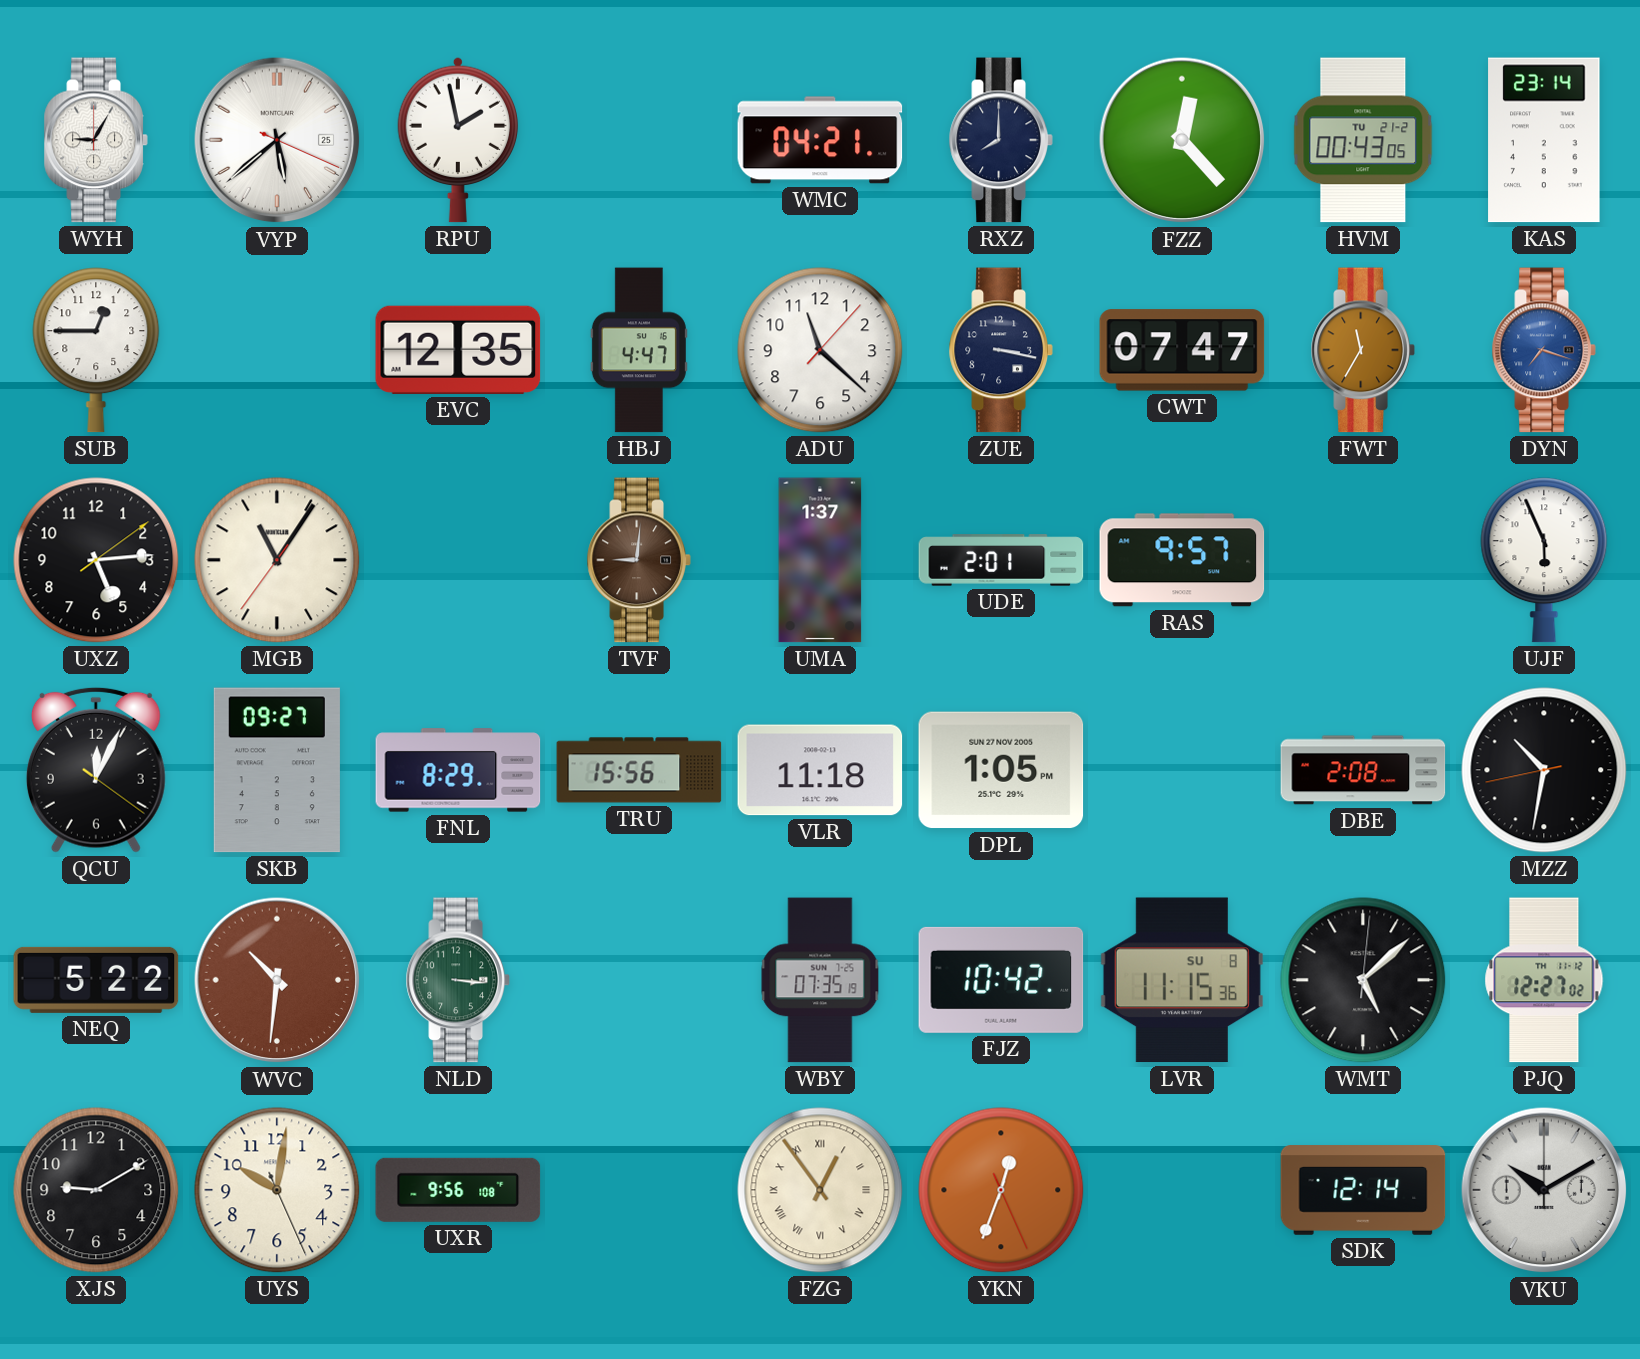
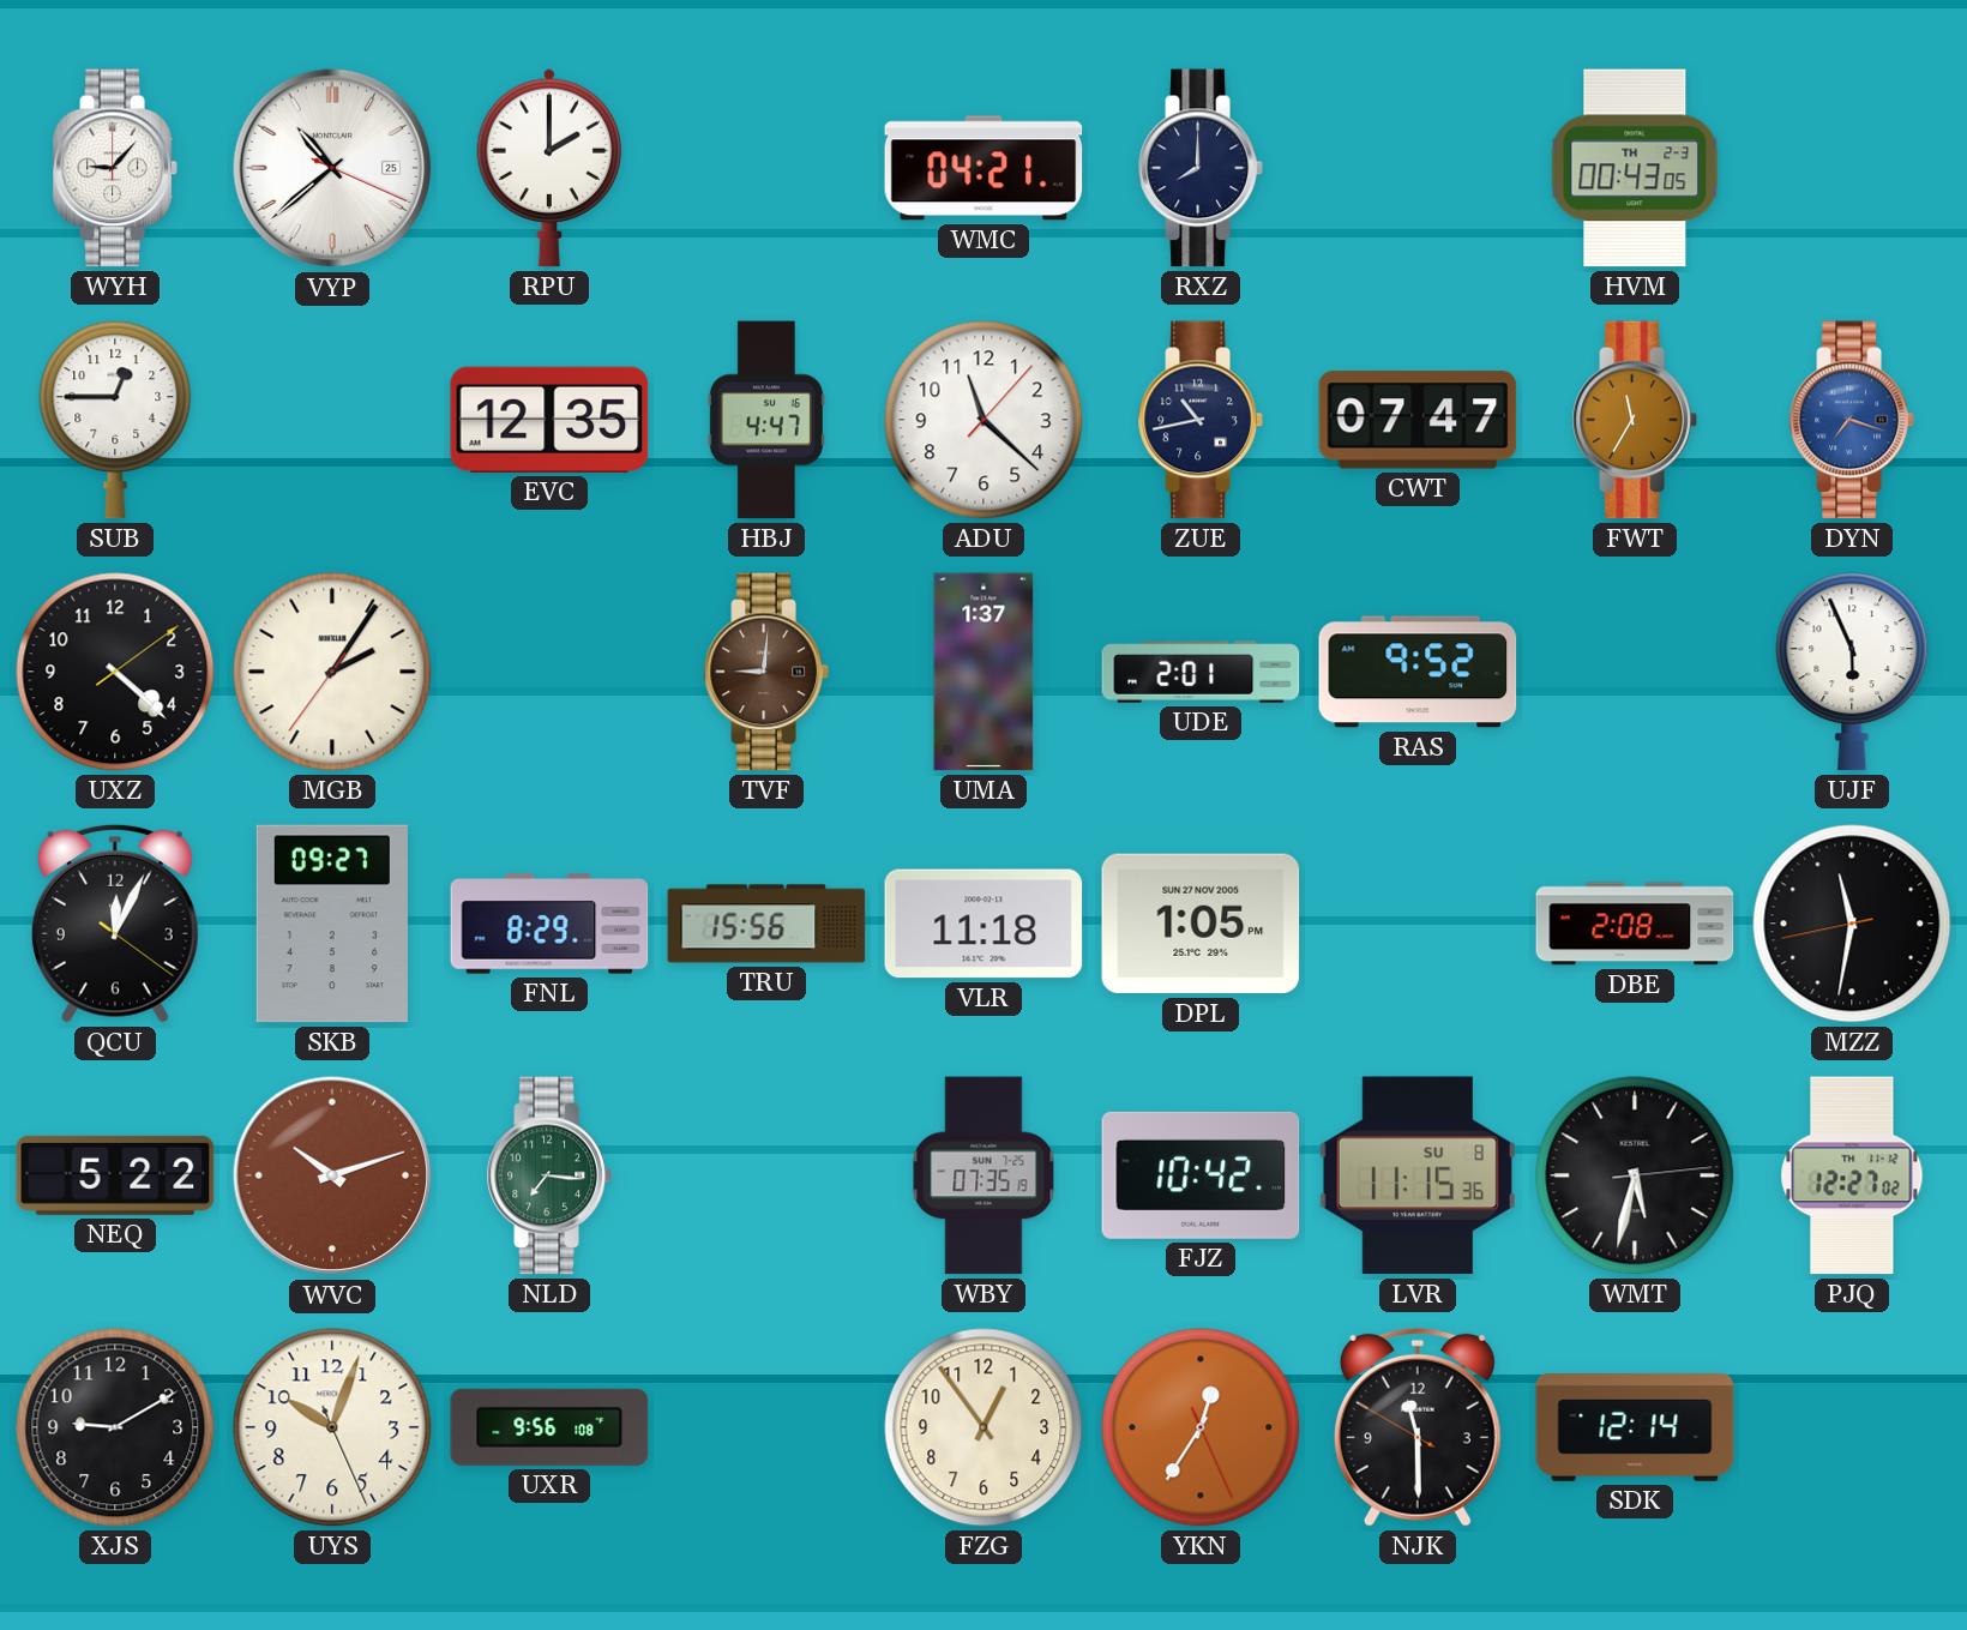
WYH: 9:05 -> 9:07
VYP: 5:38 -> 10:38
RPU: 1:58 -> 2:00
FZZ: 12:23 -> none
HVM date: TU 21-2 -> TH 2-3
KAS: 23:14 -> none
ZUE: 3:17 -> 10:43
UXZ: 5:14 -> 4:22
MGB: 11:05 -> 2:05
RAS: 9:57 -> 9:52
MZZ: 10:31 -> 11:31
WVC: 10:31 -> 10:12
NLD: 3:16 -> 7:16
WMT: 5:08 -> 5:32
UYS: 10:01 -> 10:03
FZG numerals: Roman -> Arabic
YKN: 12:33 -> 12:35
NJK: none -> 11:29
VKU: 10:10 -> none
